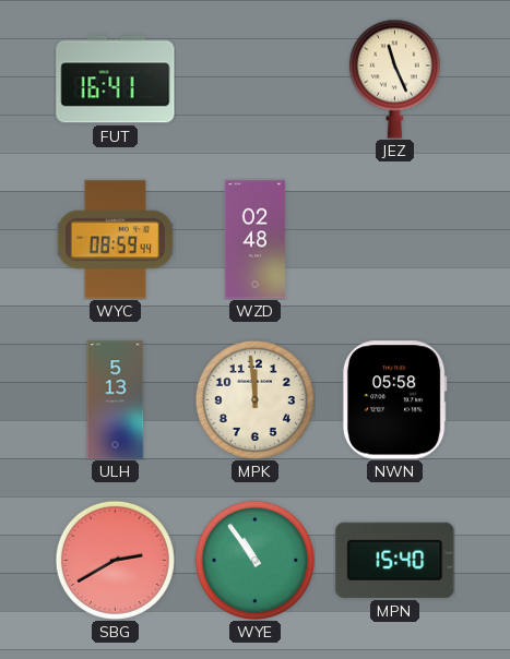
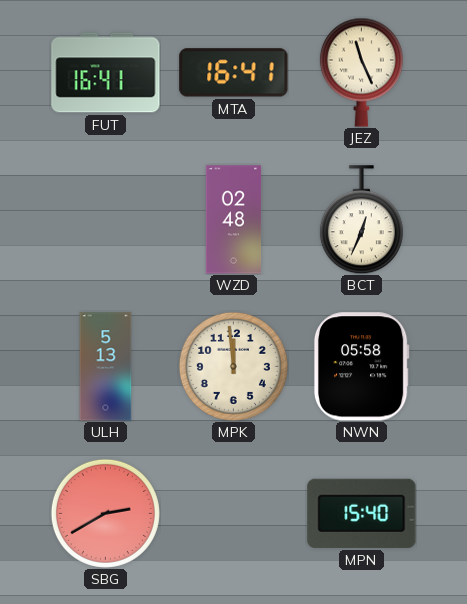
MTA: none -> 16:41
WYC: 08:59 -> none
BCT: none -> 12:34
WYE: 10:54 -> none
